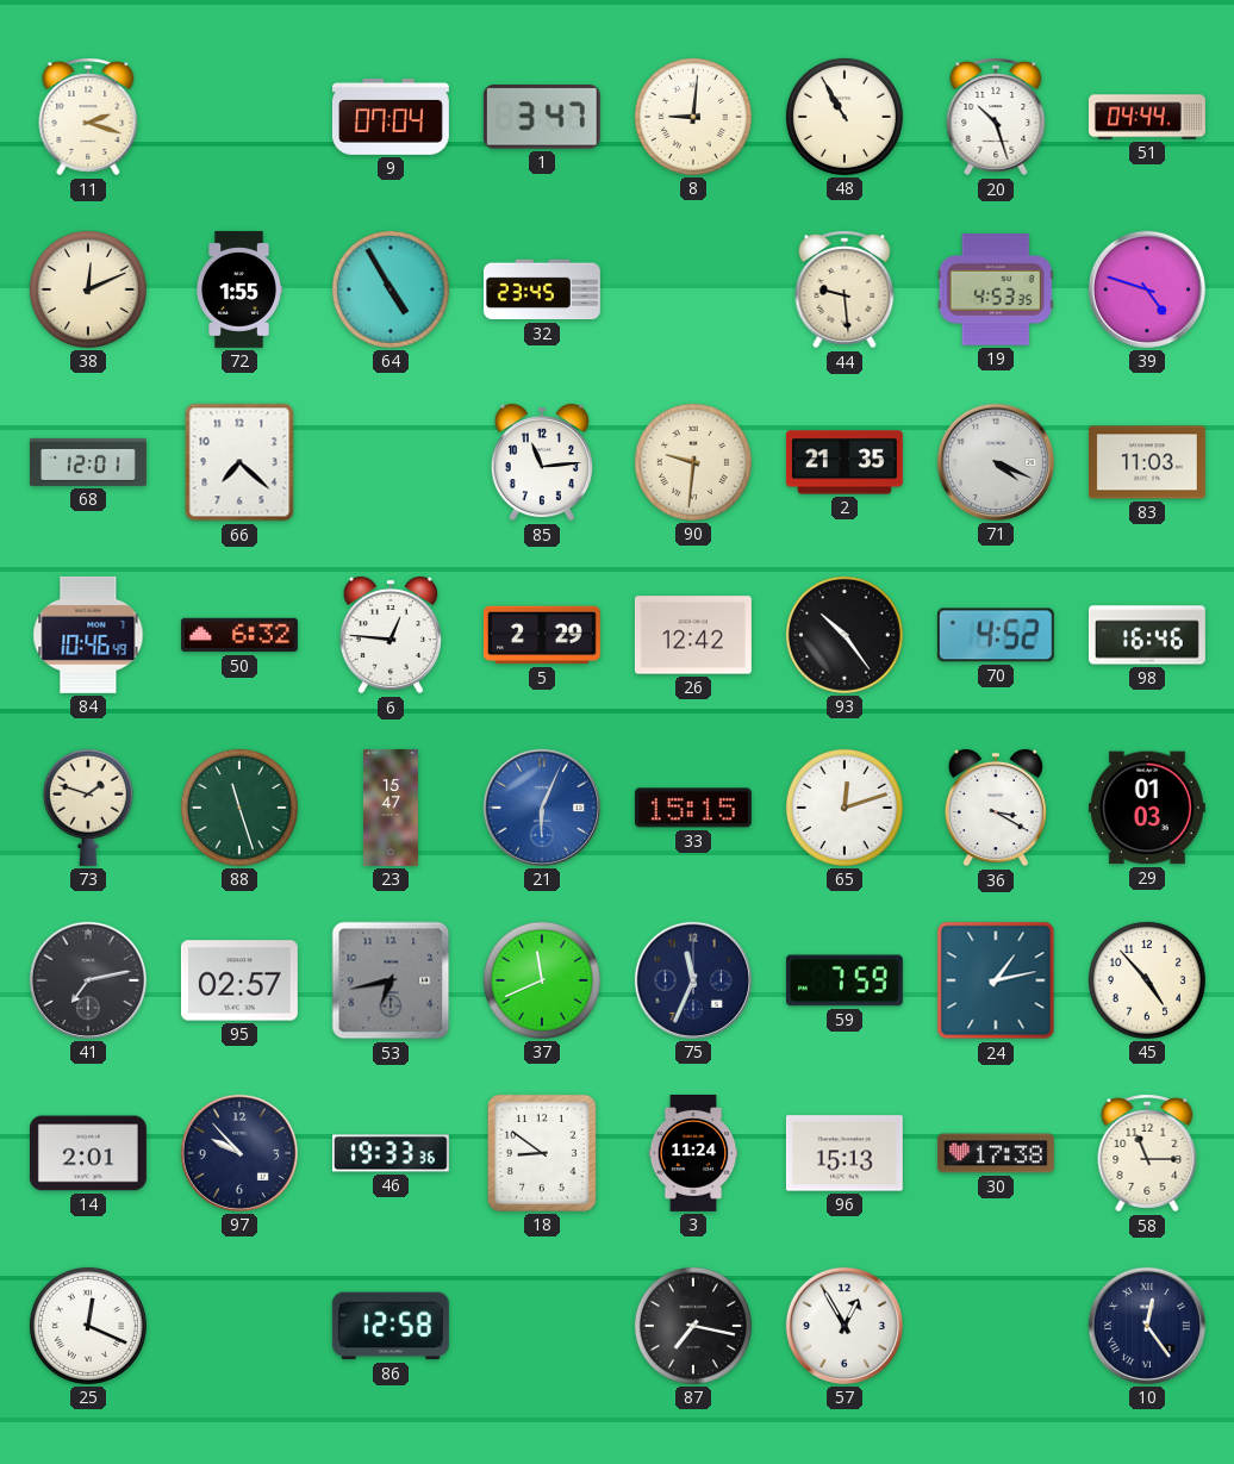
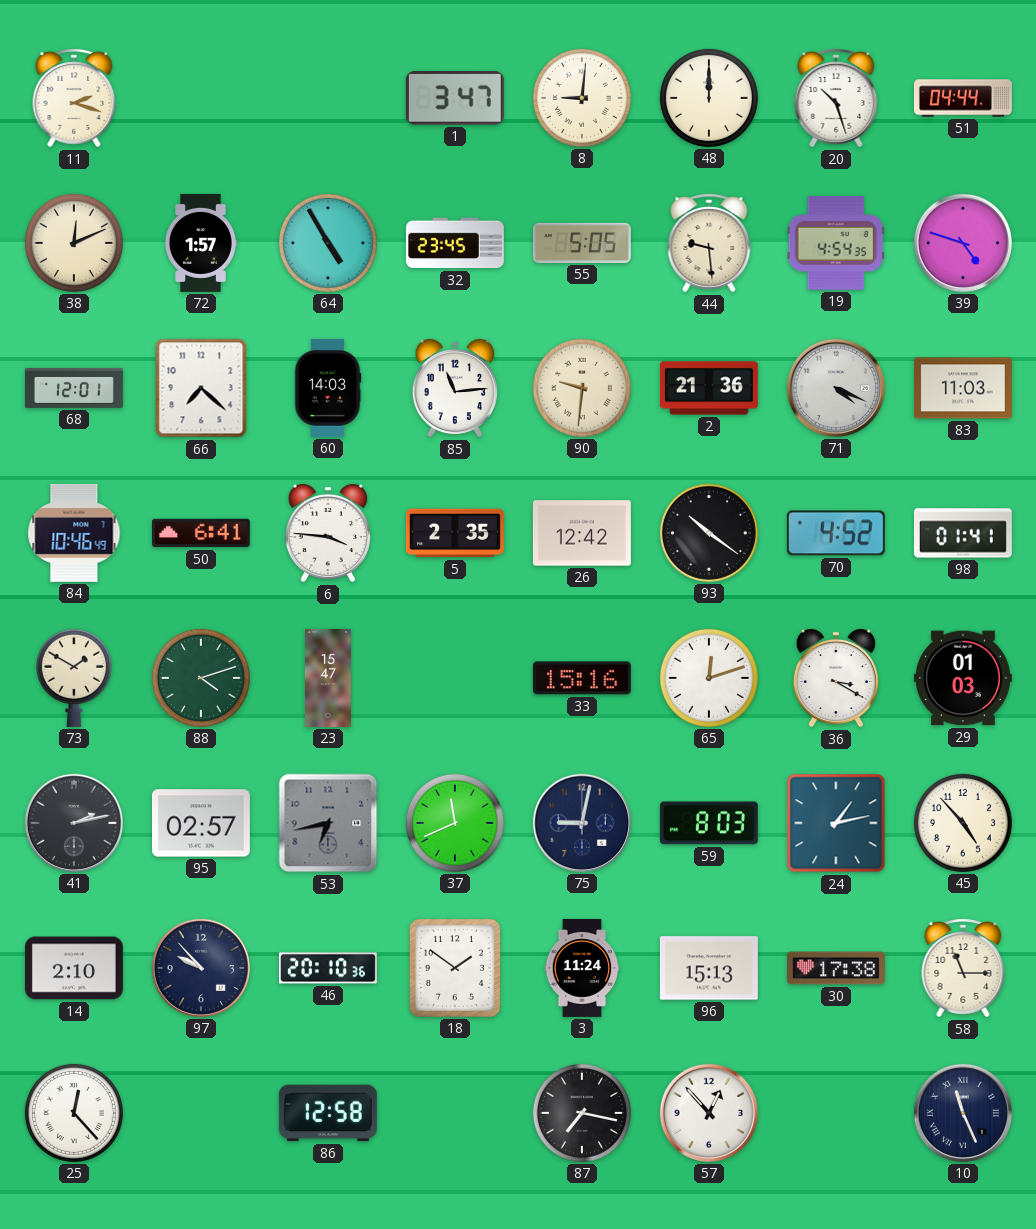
9: 07:04 -> none
48: 10:55 -> 12:00
72: 1:55 -> 1:57
55: none -> 5:05
19: 4:53 -> 4:54
60: none -> 14:03
2: 21:35 -> 21:36
50: 6:32 -> 6:41
6: 12:46 -> 3:46
5: 2:29 -> 2:35
93: 10:24 -> 10:21
98: 16:46 -> 01:41
73: 1:48 -> 1:50
88: 11:27 -> 4:12
21: 6:04 -> none
33: 15:15 -> 15:16
41: 7:13 -> 2:13
75: 11:34 -> 9:02
59: 7:59 -> 8:03
14: 2:01 -> 2:10
46: 19:33 -> 20:10
18: 8:51 -> 1:51
25: 12:19 -> 12:23
57: 12:55 -> 12:53
10: 12:24 -> 11:26
